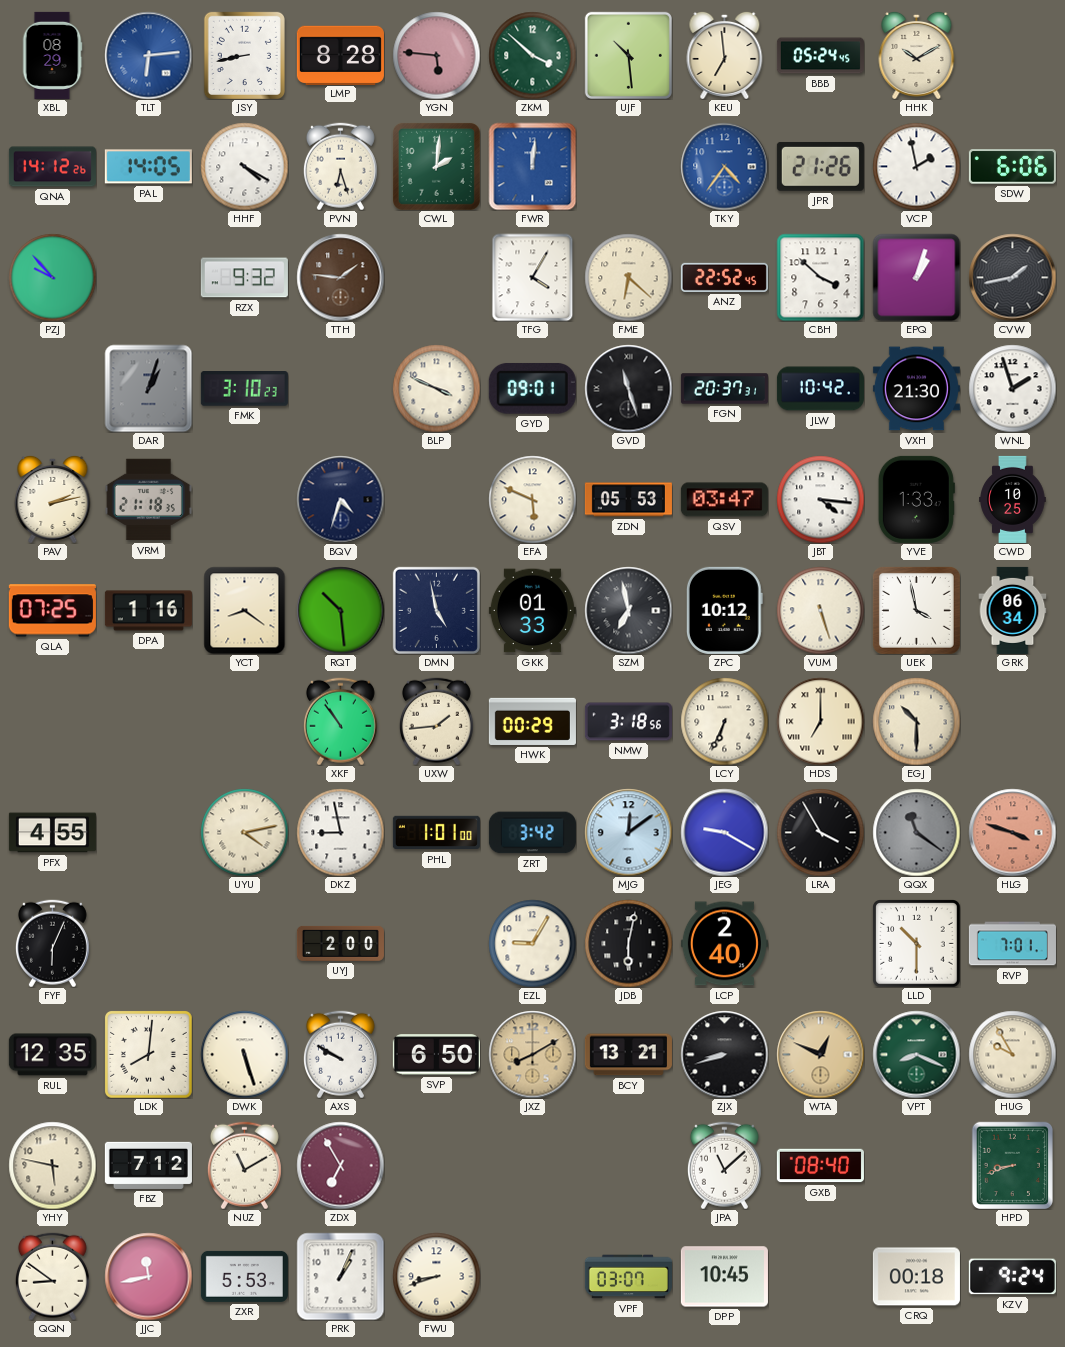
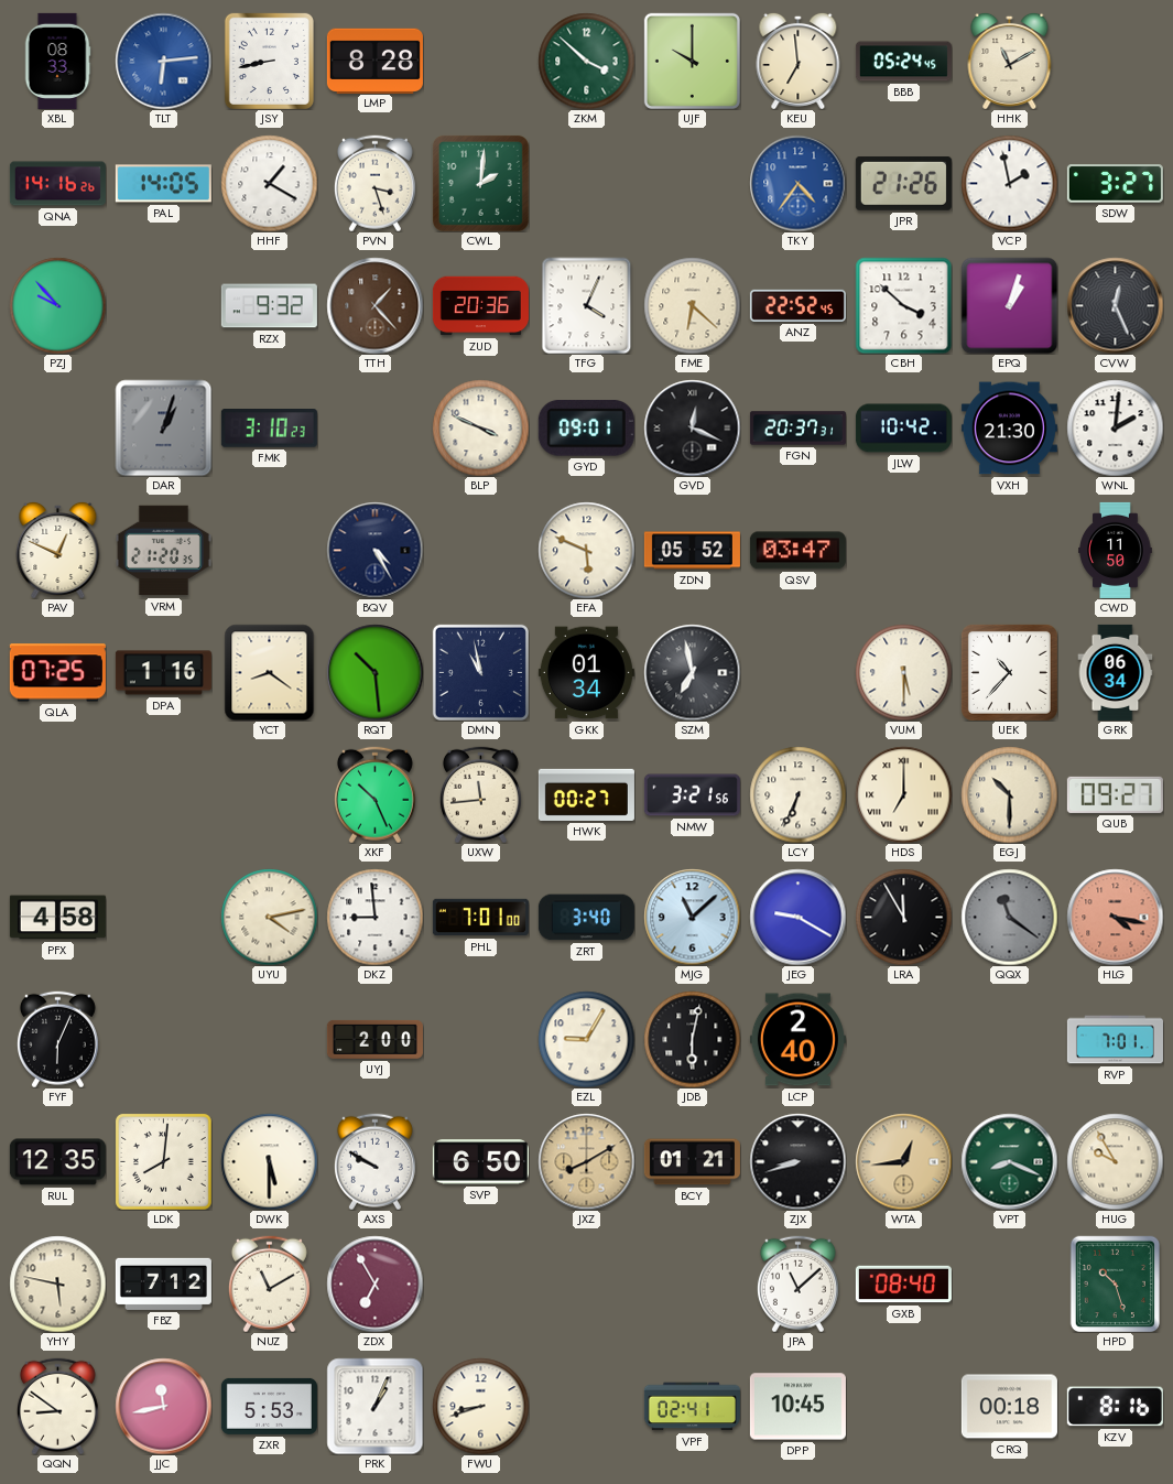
XBL: 08:29 -> 08:33
YGN: 5:46 -> none
UJF: 10:29 -> 10:00
HHK: 10:10 -> 11:10
QNA: 14:12 -> 14:16
HHF: 4:20 -> 1:20
PVN: 6:27 -> 3:27
FWR: 12:01 -> none
SDW: 6:06 -> 3:27
TTH: 1:46 -> 1:23
ZUD: none -> 20:36
TFG: 4:05 -> 4:04
CVW: 1:43 -> 12:26
GVD: 11:27 -> 12:19
WNL: 1:57 -> 2:01
PAV: 2:13 -> 12:49
VRM: 21:18 -> 21:20
BQV: 4:33 -> 4:25
ZDN: 05:53 -> 05:52
JBT: 4:16 -> none
YVE: 1:33 -> none
CWD: 10:25 -> 11:50
DMN: 4:58 -> 10:58
GKK: 01:33 -> 01:34
ZPC: 10:12 -> none
VUM: 5:27 -> 5:30
UEK: 3:58 -> 10:37
XKF: 10:54 -> 10:26
UXW: 1:44 -> 11:44
HWK: 00:29 -> 00:27
NMW: 3:18 -> 3:21
QUB: none -> 09:27
PFX: 4:55 -> 4:58
DKZ: 8:58 -> 8:59
PHL: 1:01 -> 7:01
ZRT: 3:42 -> 3:40
MJG: 12:09 -> 11:08
LRA: 3:55 -> 11:55
HLG: 3:48 -> 4:17
LLD: 10:30 -> none
DWK: 5:27 -> 5:30
BCY: 13:21 -> 01:21
WTA: 12:49 -> 12:44
HPD: 8:42 -> 10:27
VPF: 03:07 -> 02:41
KZV: 9:24 -> 8:16
